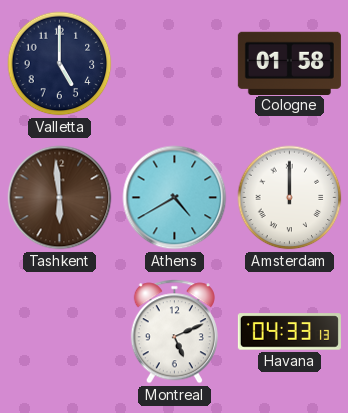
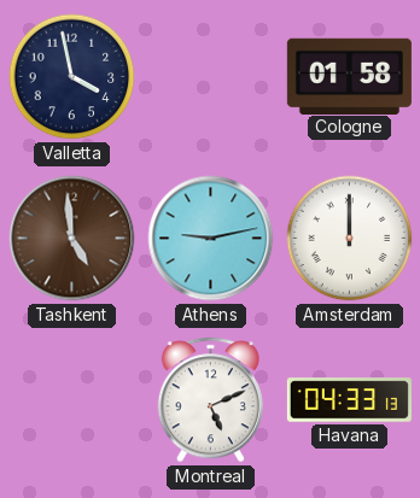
Valletta: 5:00 -> 3:58
Tashkent: 5:59 -> 4:59
Athens: 4:40 -> 9:13
